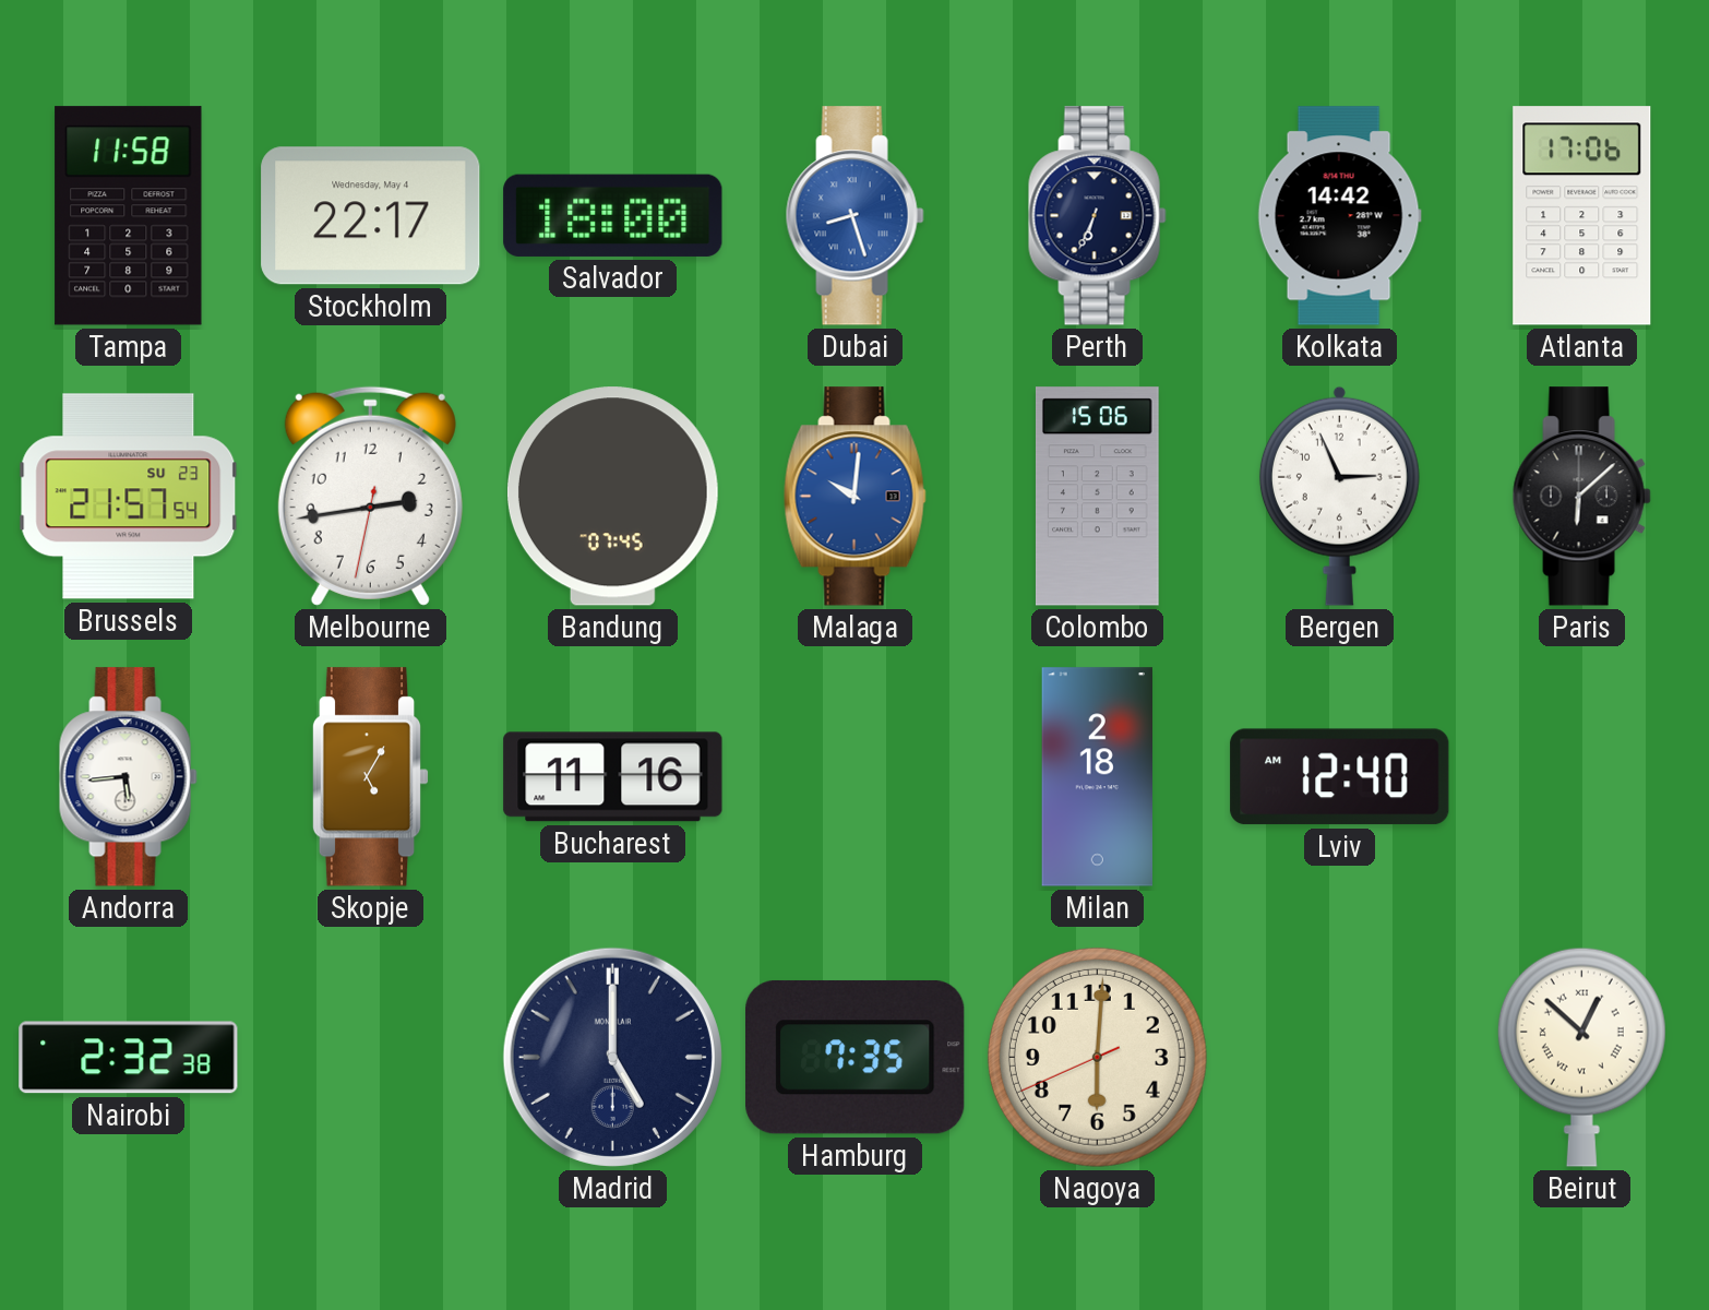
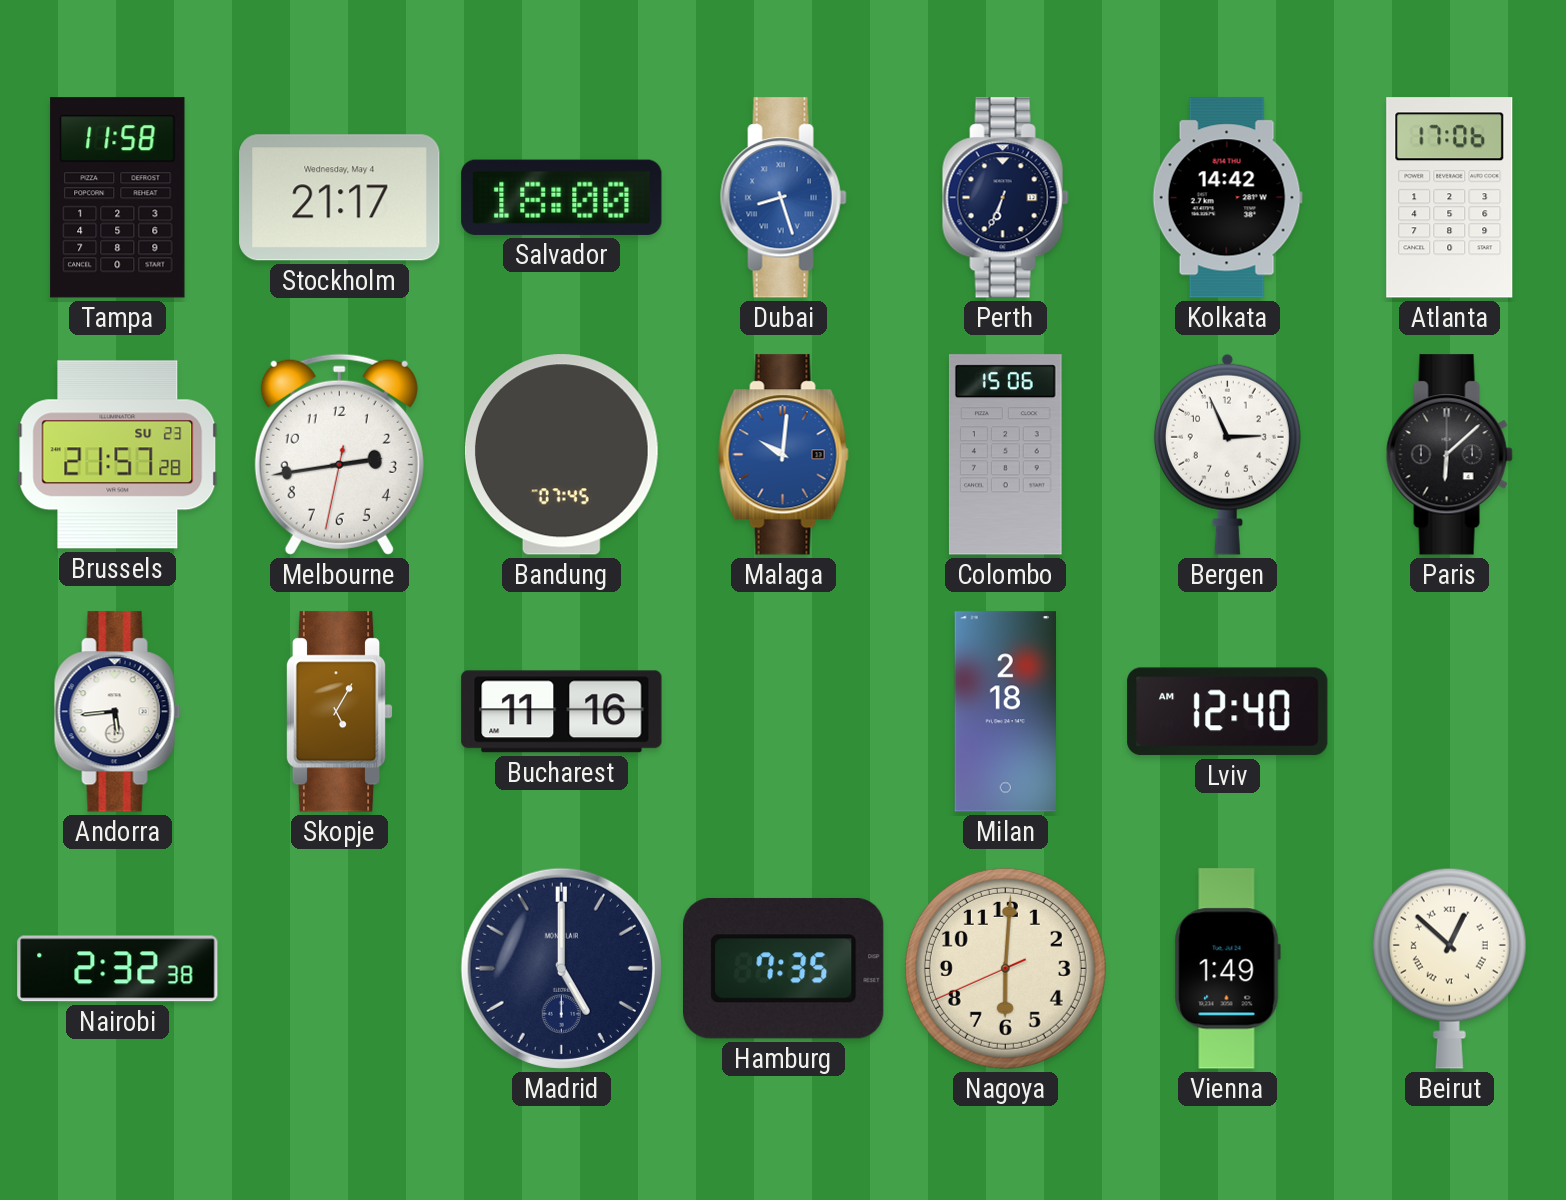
Stockholm: 22:17 -> 21:17
Brussels: 21:57:54 -> 21:57:28
Vienna: none -> 1:49
